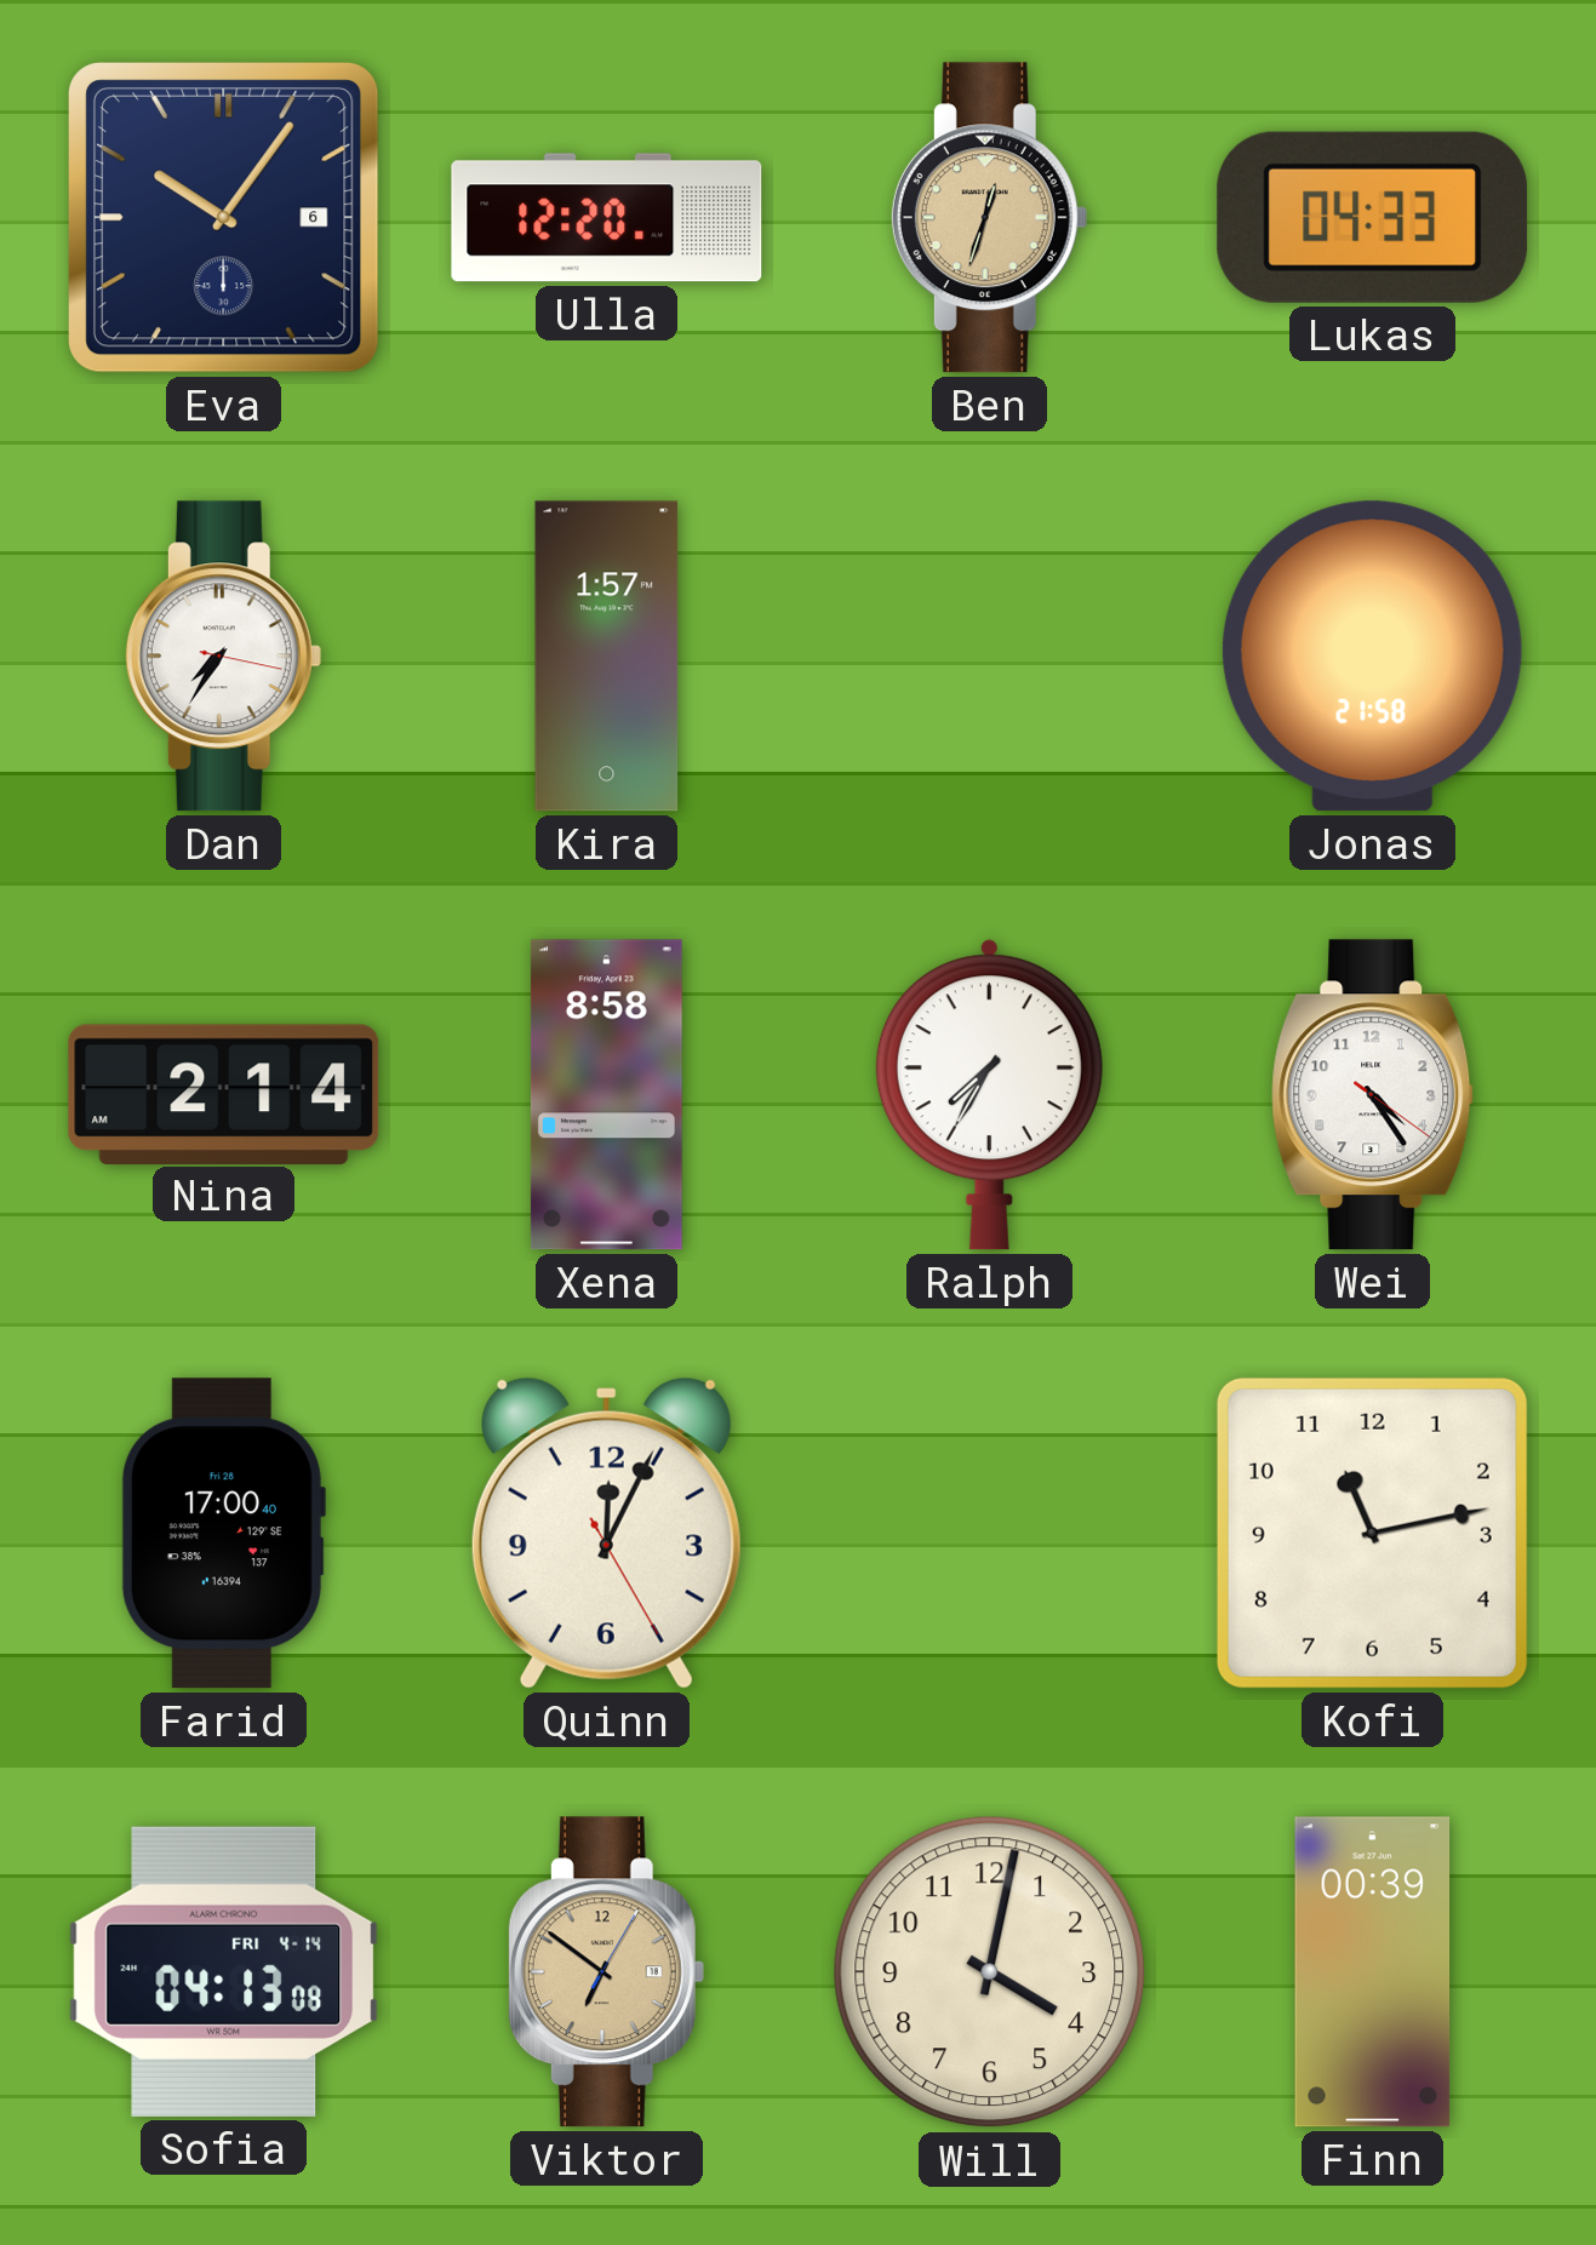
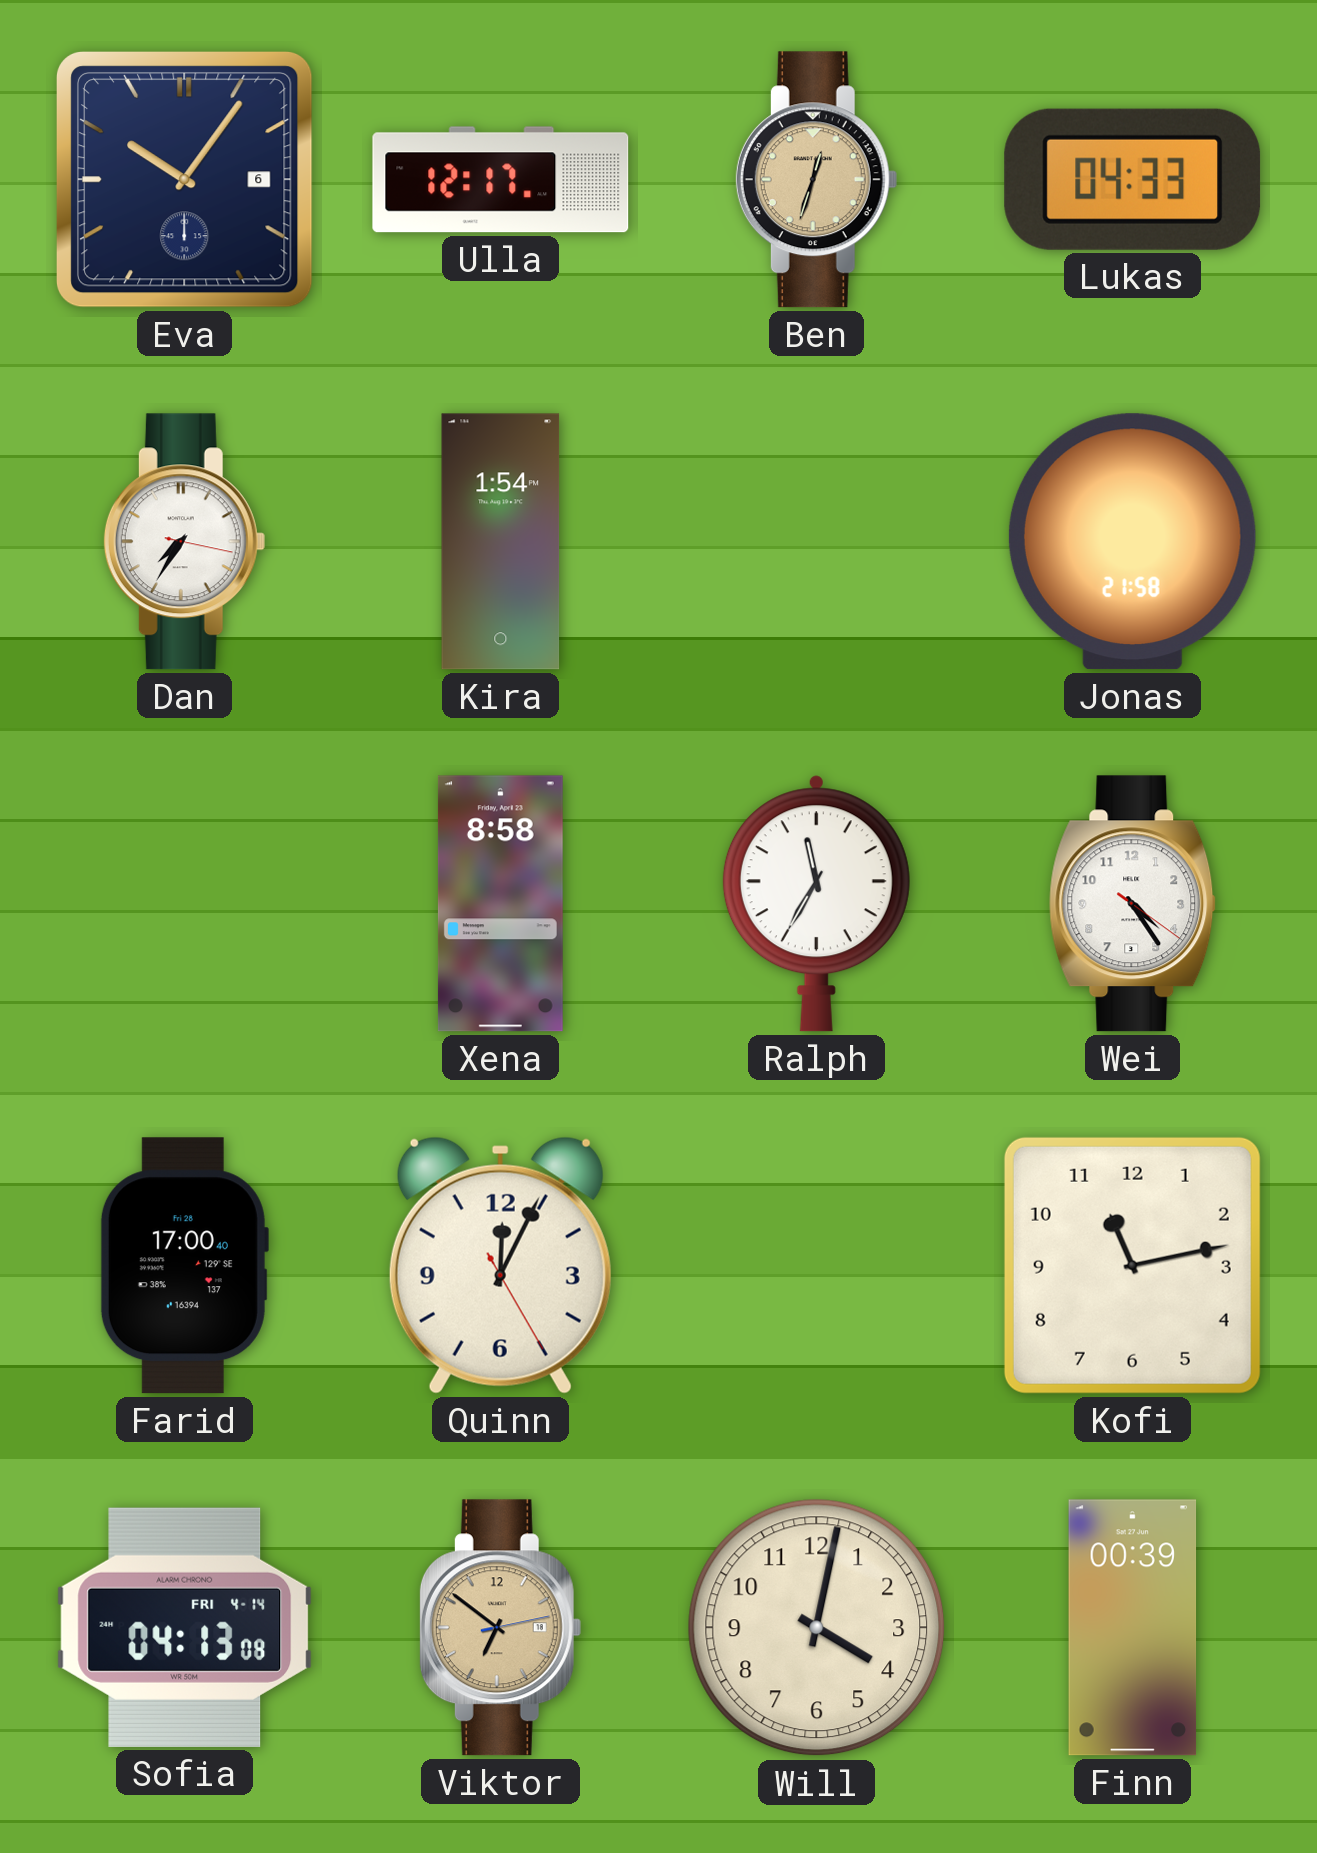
Ulla: 12:20 -> 12:17
Kira: 1:57 -> 1:54
Nina: 2:14 -> none
Ralph: 7:35 -> 11:35
Viktor: 6:51:05 -> 6:51:13
